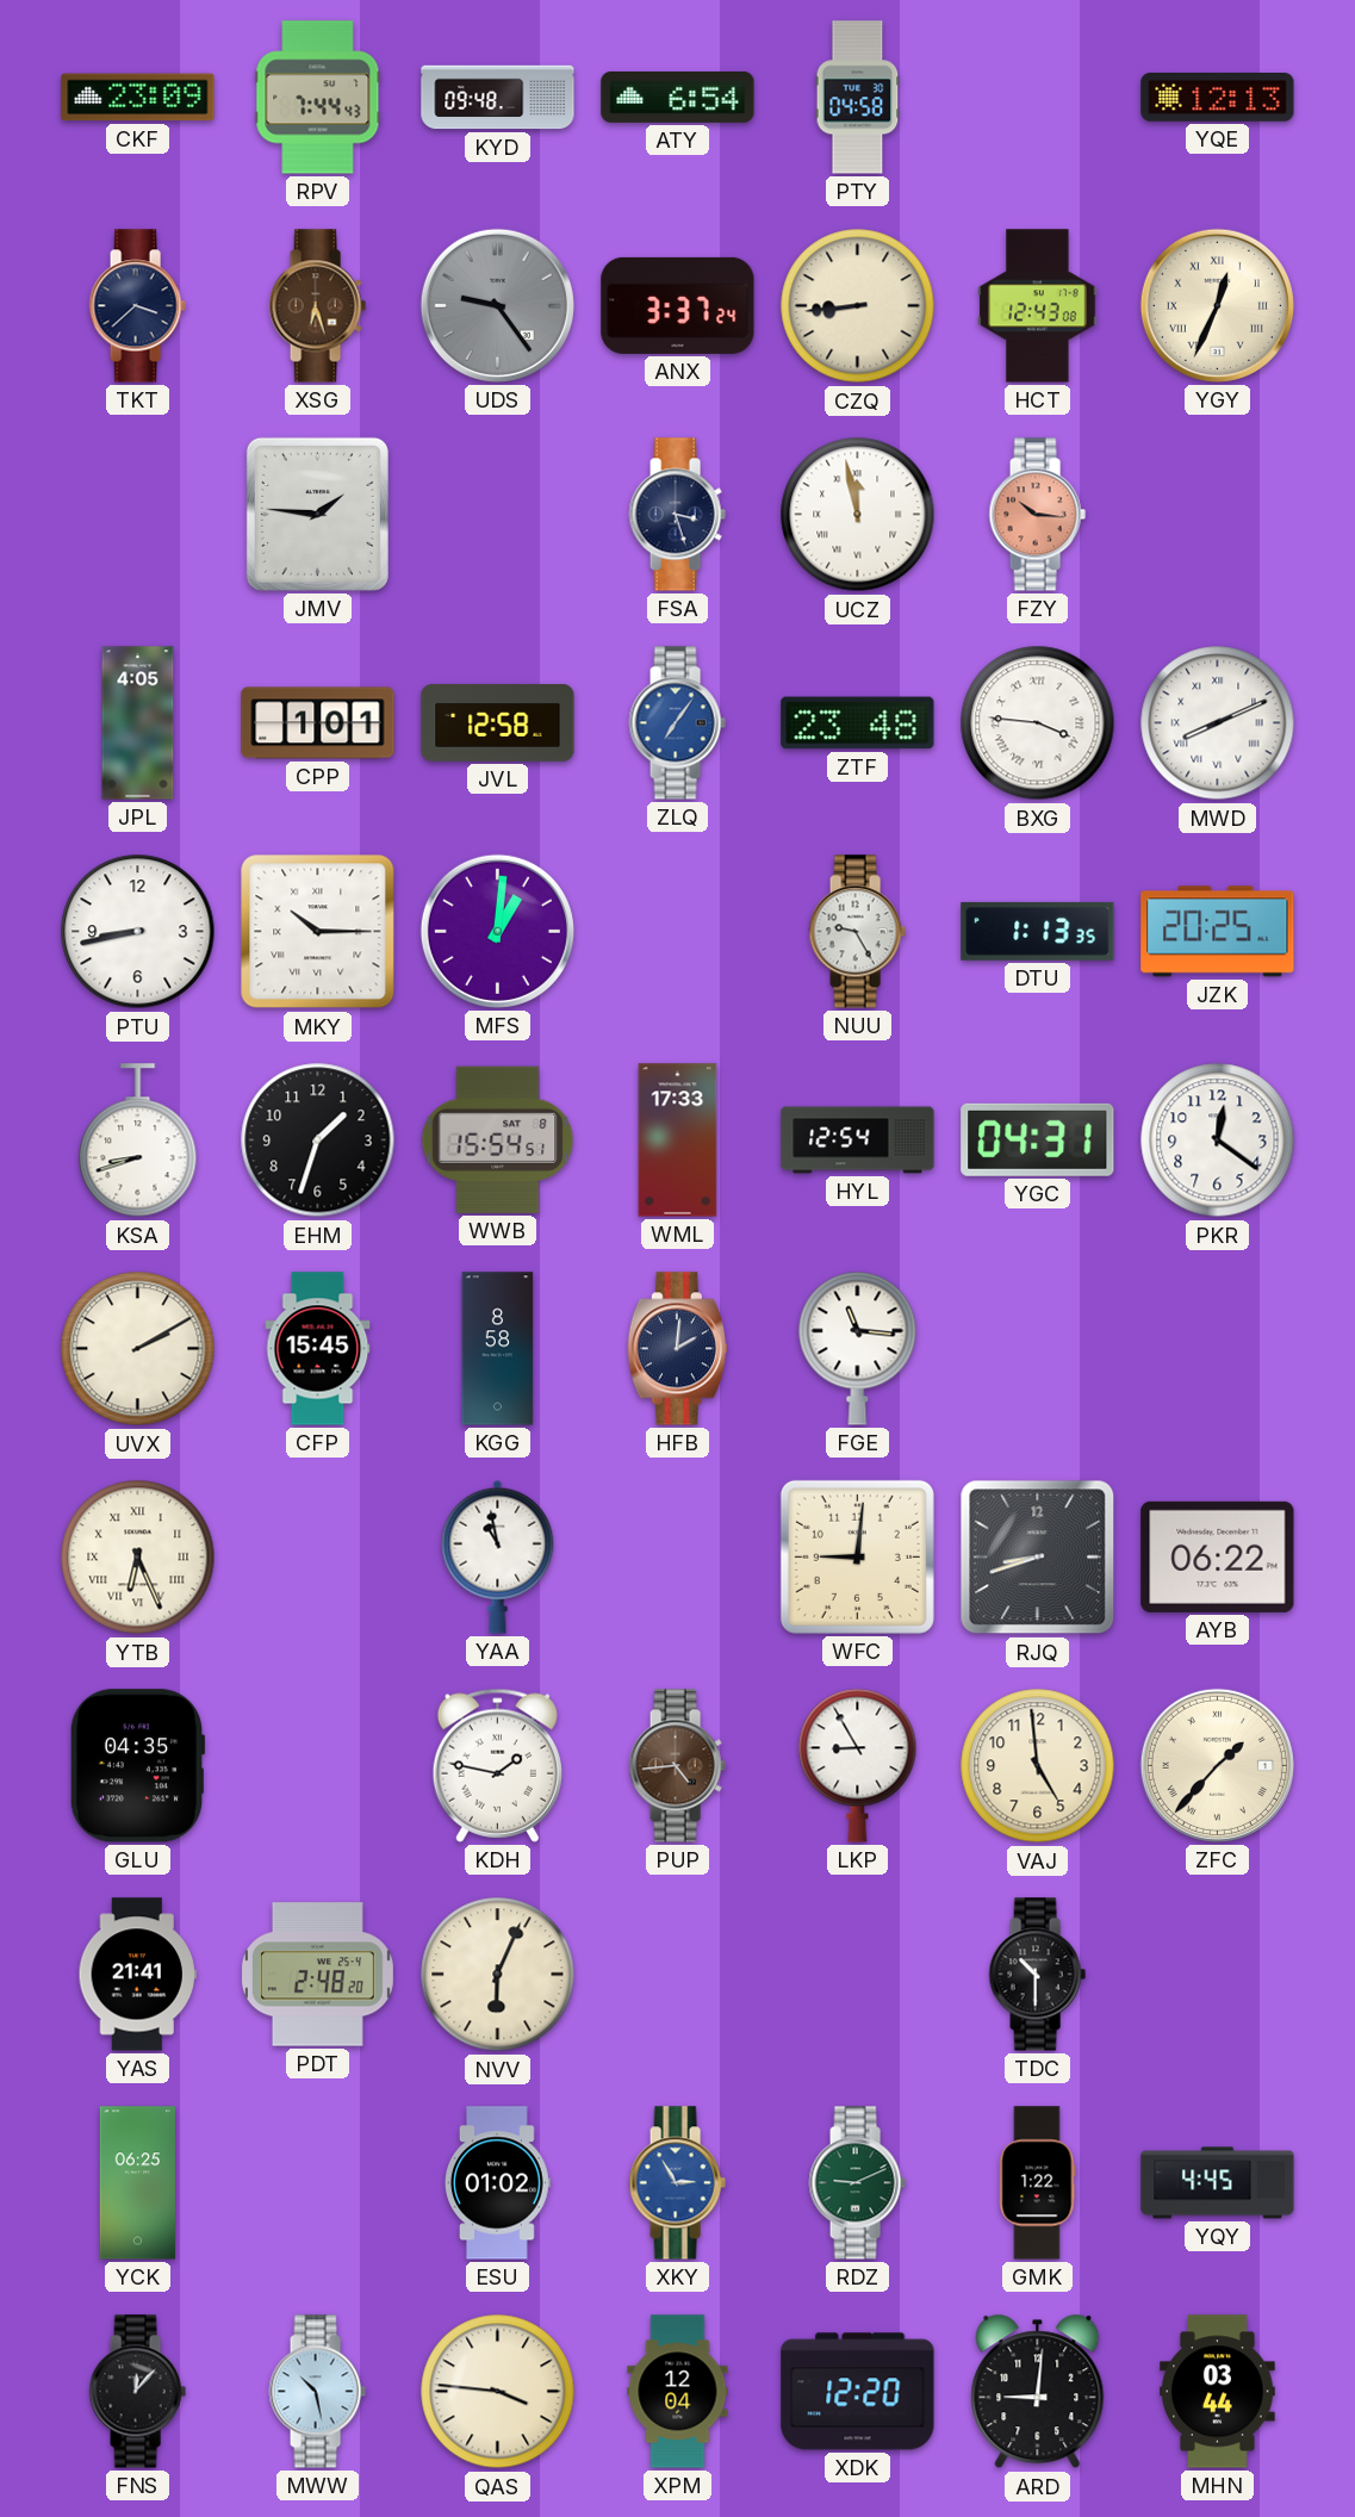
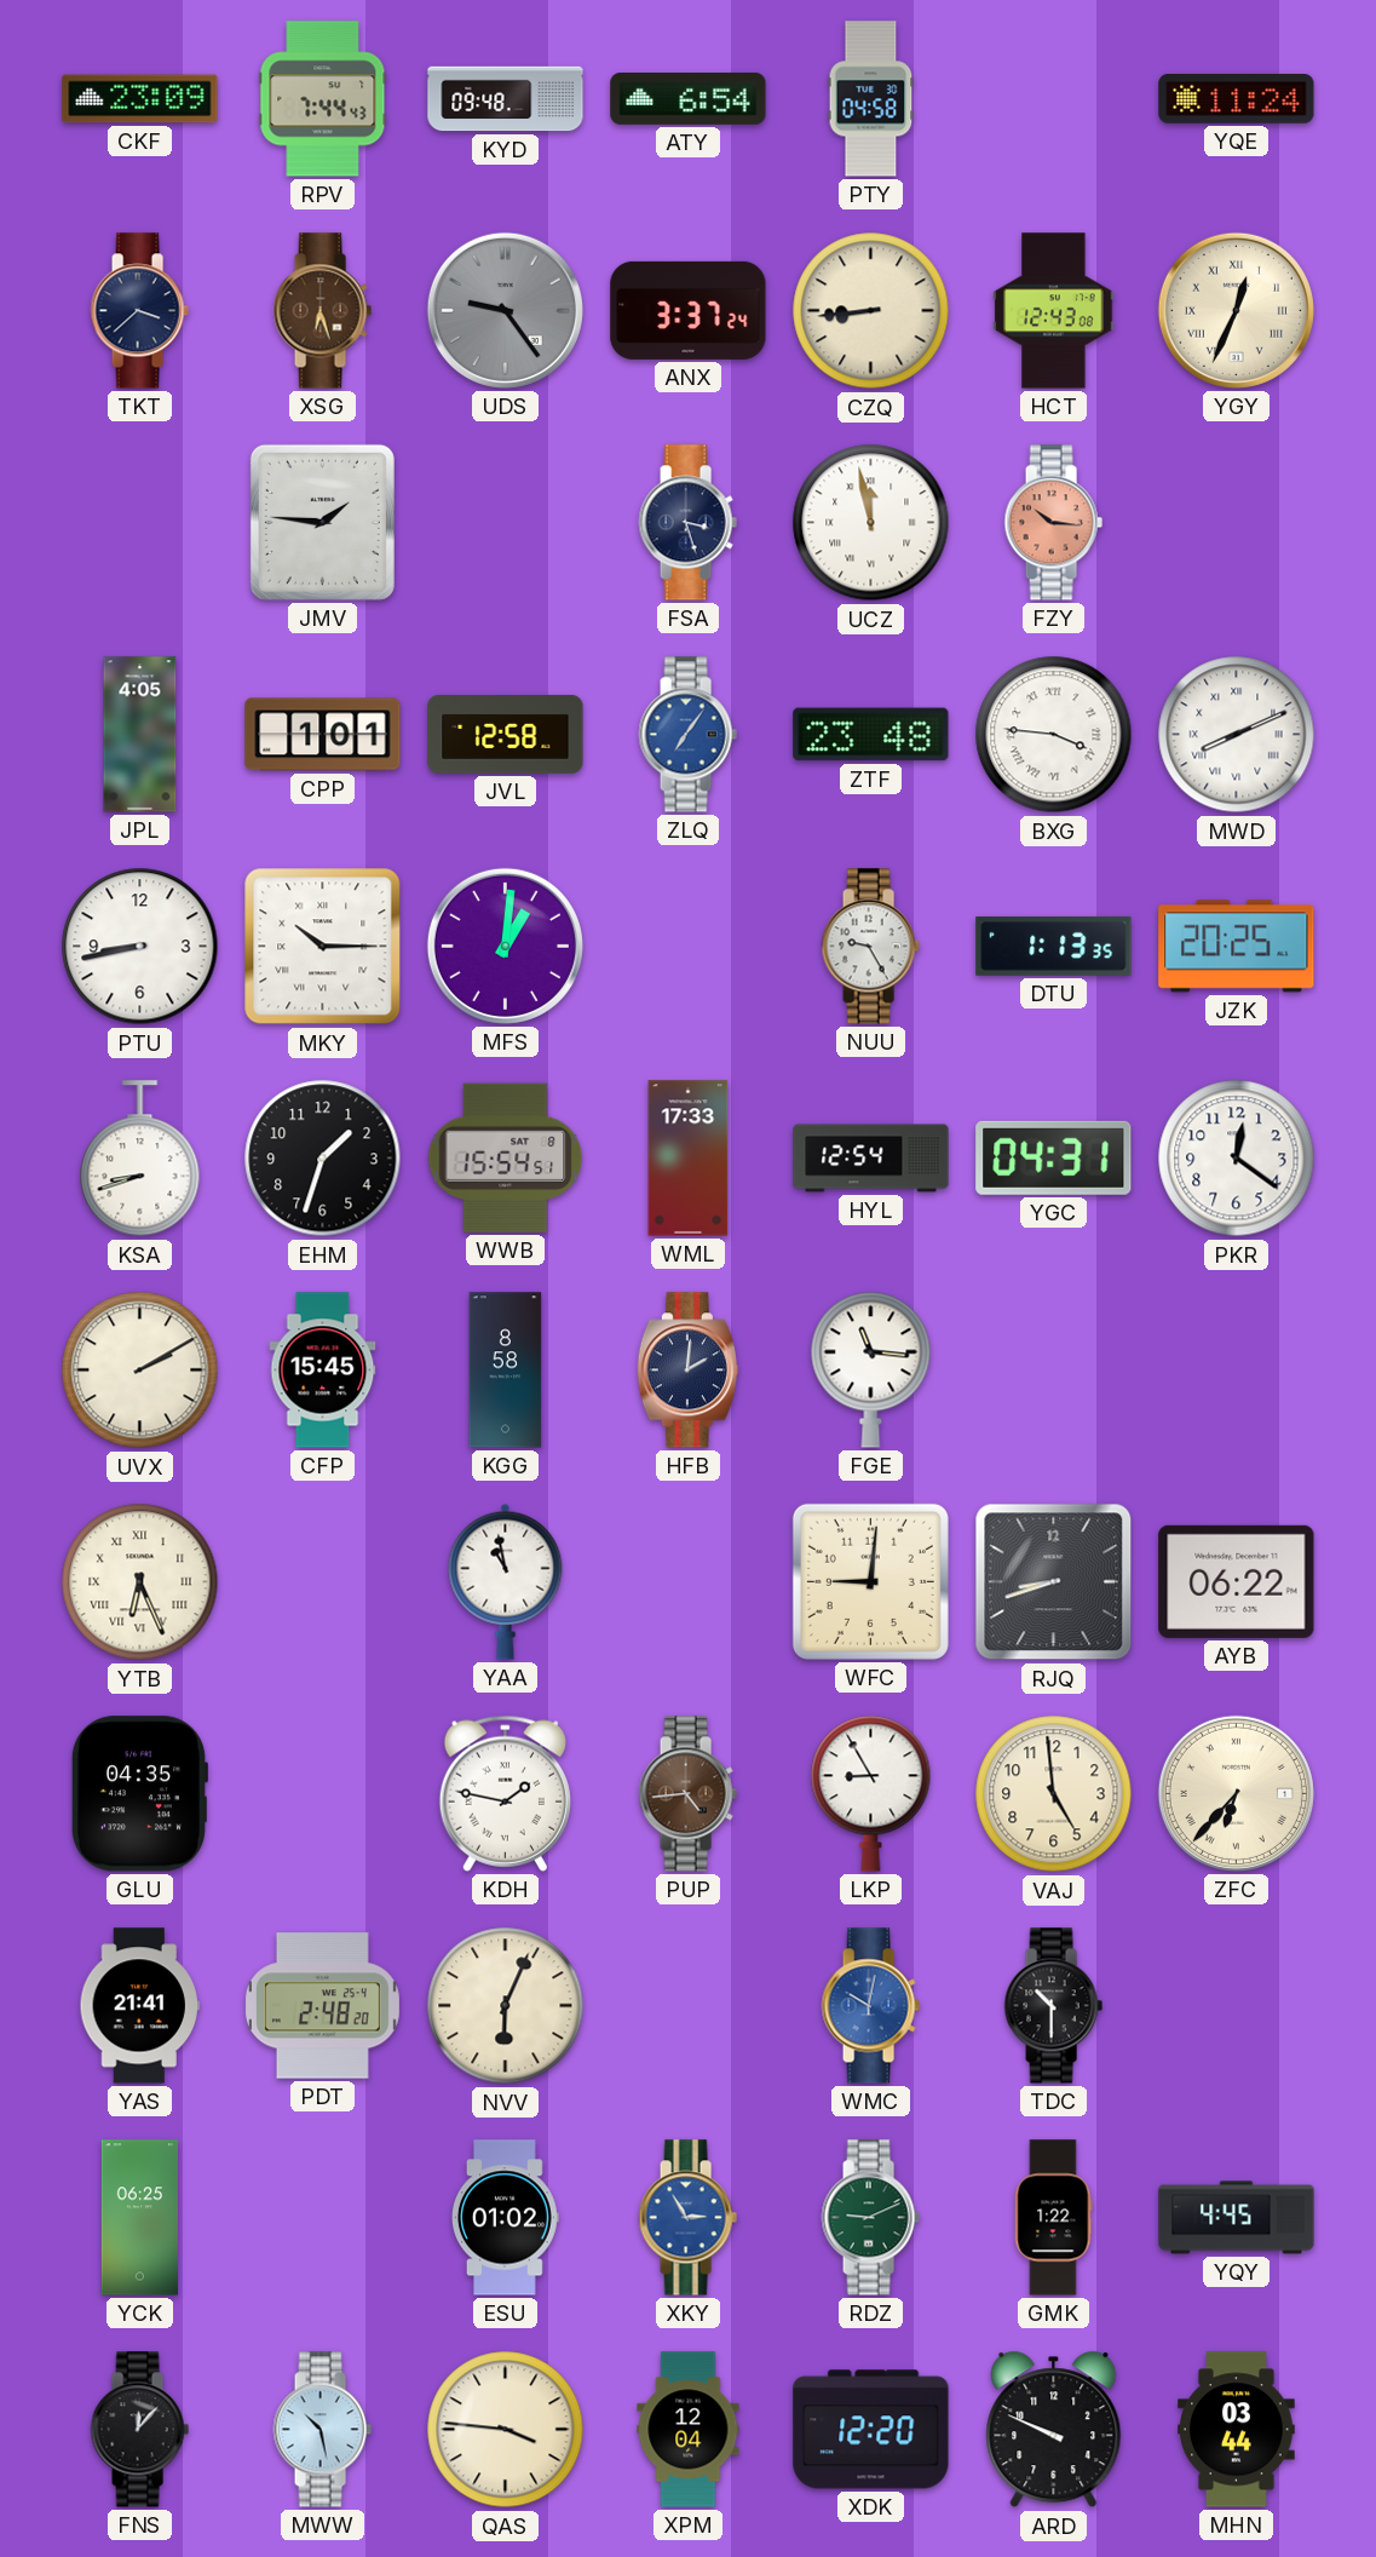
YQE: 12:13 -> 11:24
ZFC: 1:37 -> 6:37
WMC: none -> 10:02
ARD: 9:01 -> 9:49
